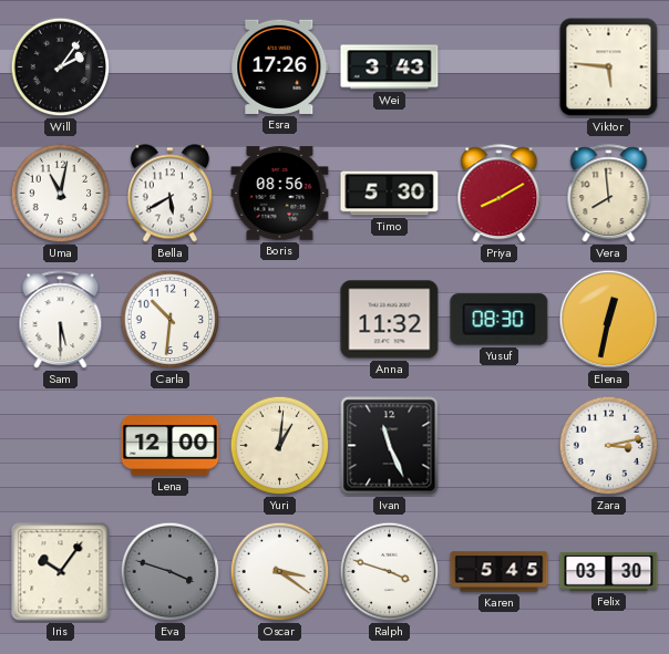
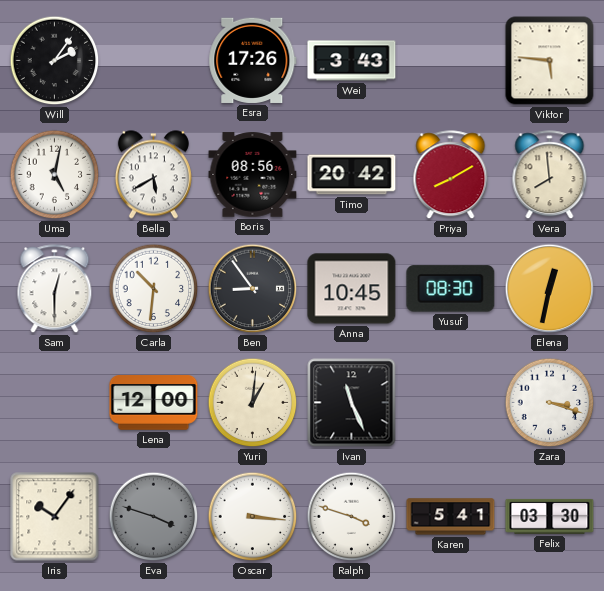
Uma: 11:02 -> 5:02
Timo: 5:30 -> 20:42
Sam: 5:30 -> 12:30
Ben: none -> 8:54
Anna: 11:32 -> 10:45
Zara: 3:13 -> 3:18
Oscar: 3:21 -> 3:16
Karen: 5:45 -> 5:41
